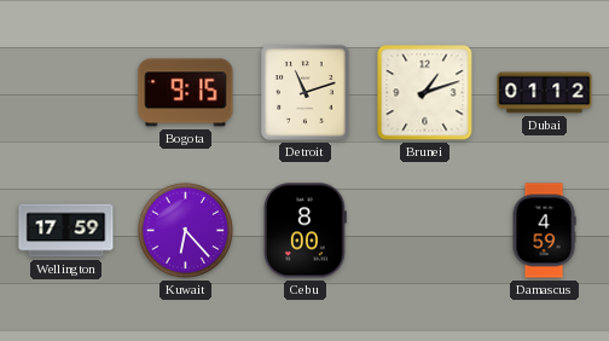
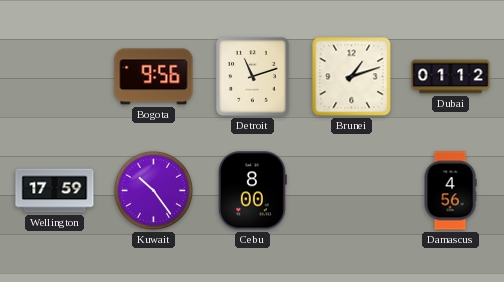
Bogota: 9:15 -> 9:56
Kuwait: 6:23 -> 10:24
Damascus: 4:59 -> 4:56
